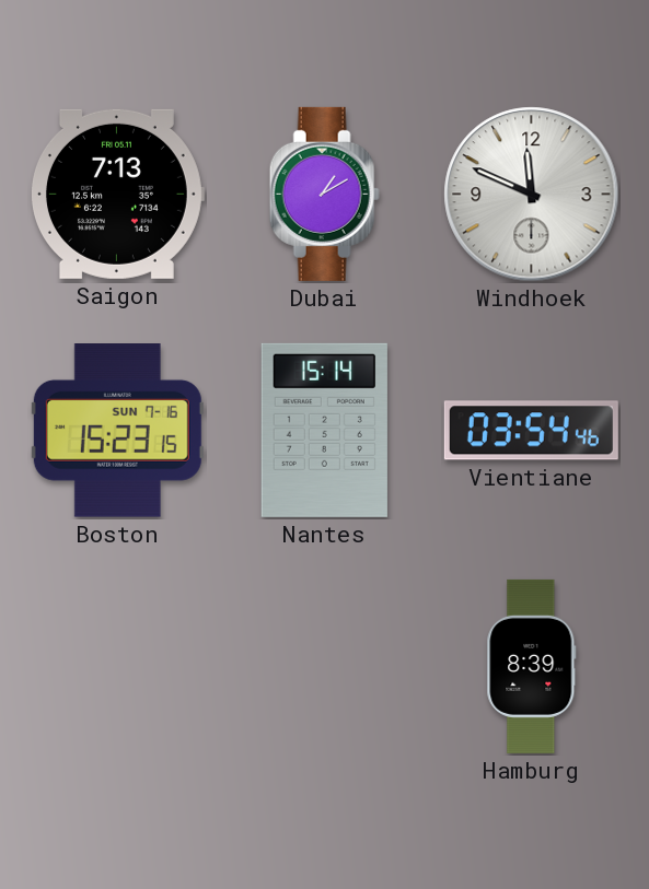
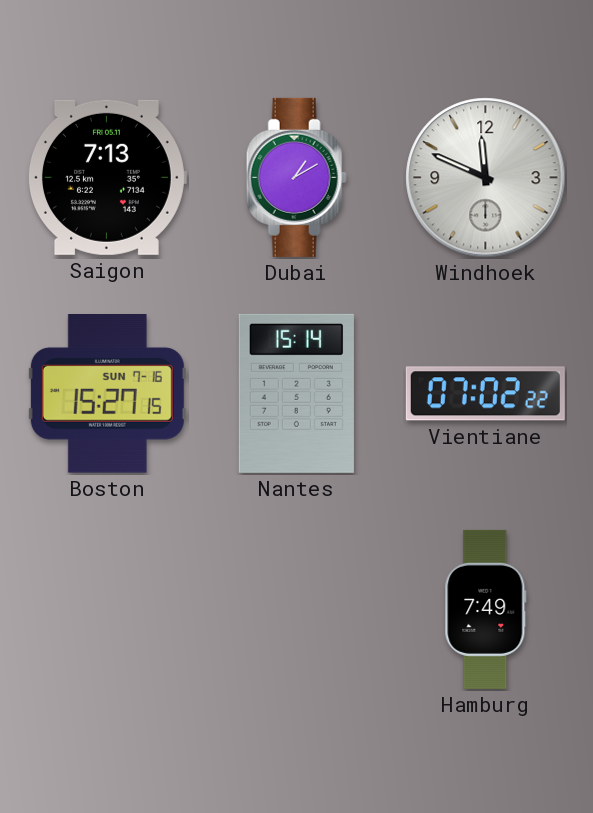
Boston: 15:23 -> 15:27
Vientiane: 03:54 -> 07:02
Hamburg: 8:39 -> 7:49
